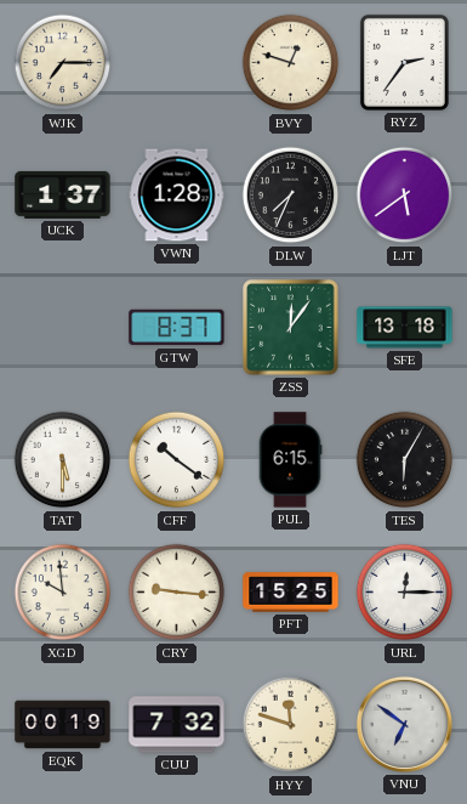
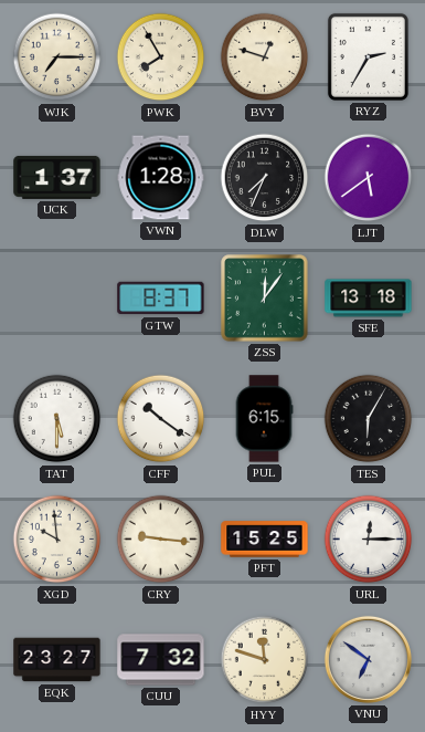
PWK: none -> 7:55
RYZ: 2:36 -> 2:35
EQK: 00:19 -> 23:27
